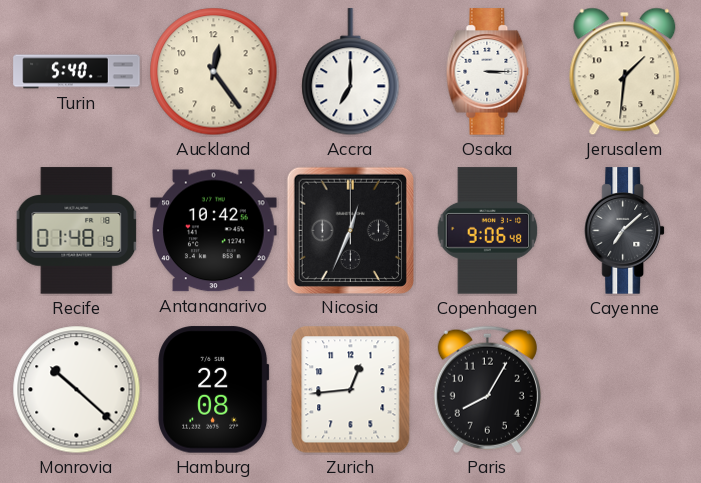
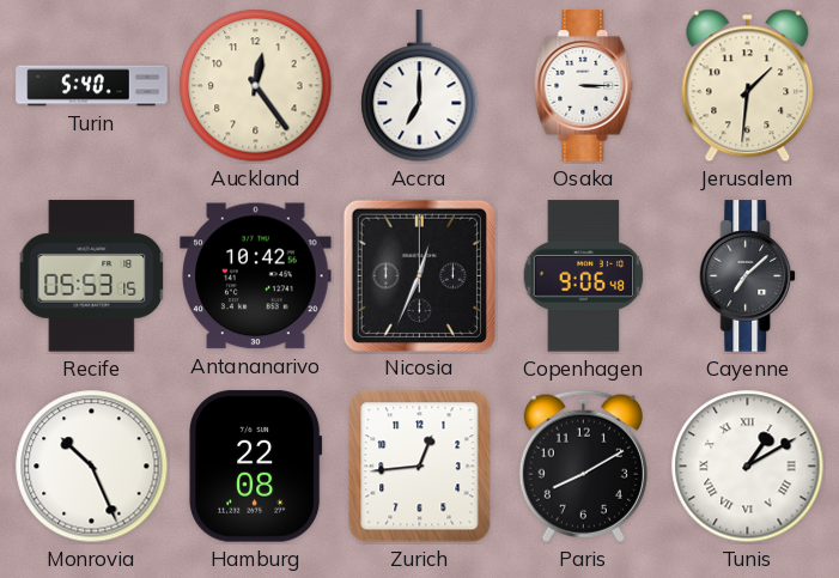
Recife: 01:48 -> 05:53
Monrovia: 10:22 -> 10:26
Paris: 8:05 -> 8:10
Tunis: none -> 1:10
